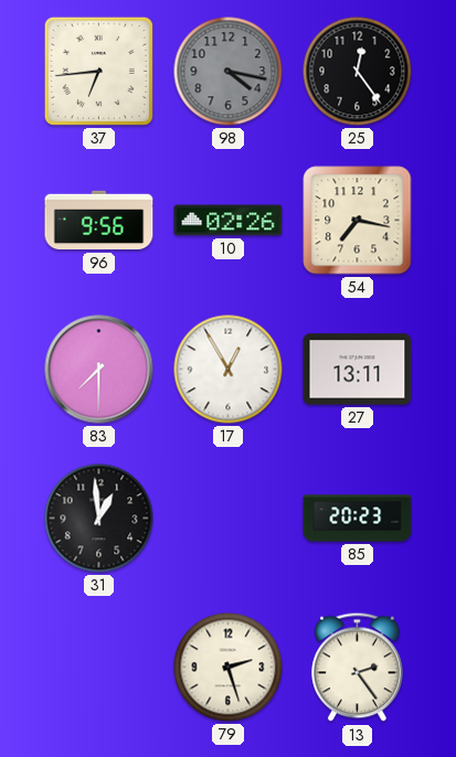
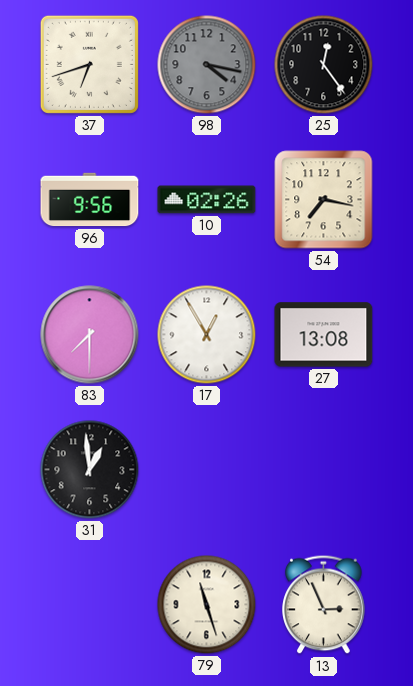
37: 6:44 -> 6:42
27: 13:11 -> 13:08
85: 20:23 -> none
79: 2:27 -> 11:27
13: 2:24 -> 2:56
